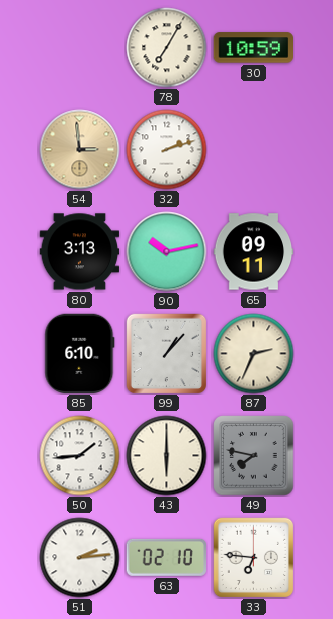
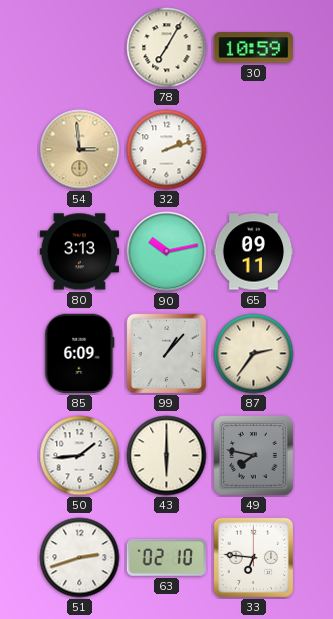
85: 6:10 -> 6:09
87: 2:34 -> 2:36
51: 2:14 -> 2:42
